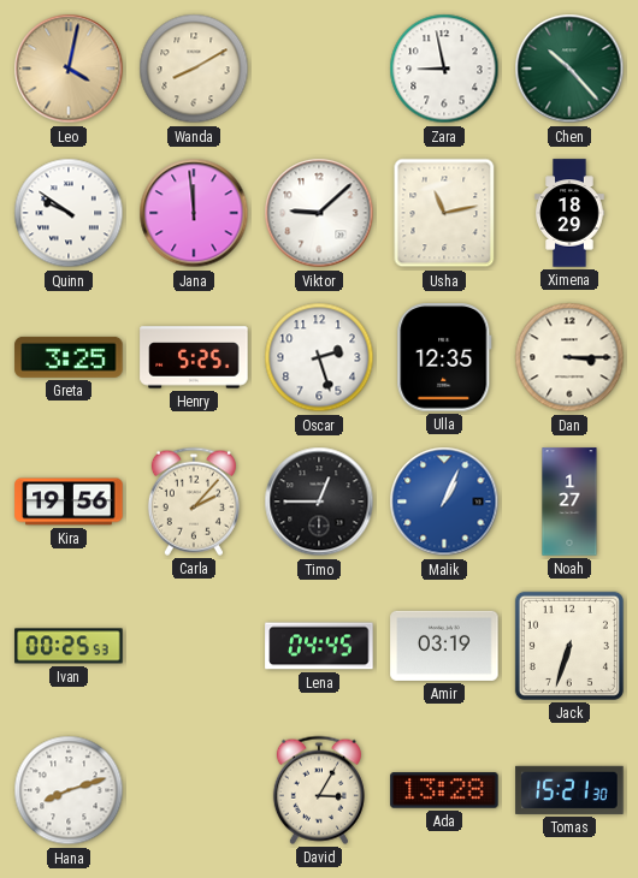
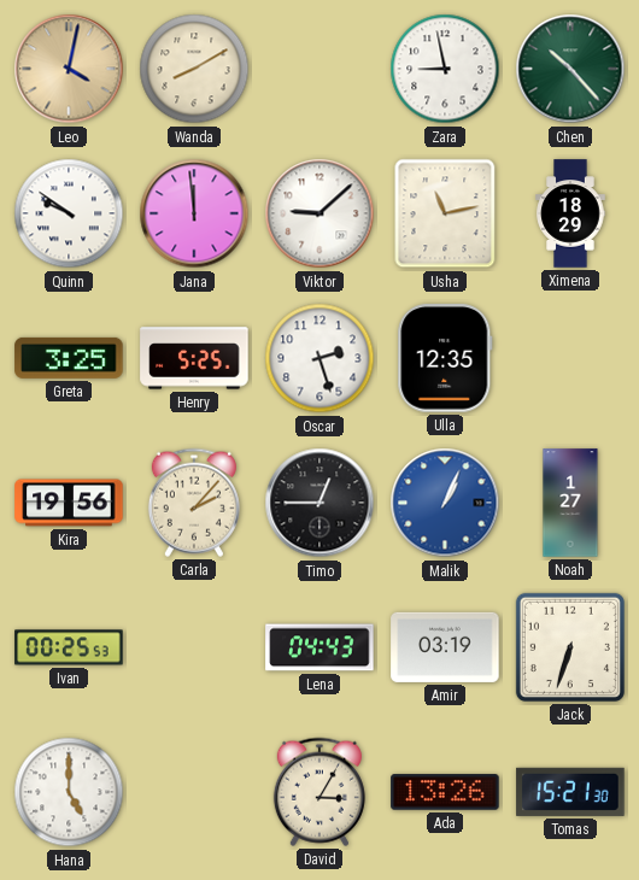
Dan: 3:15 -> none
Lena: 04:45 -> 04:43
Hana: 8:12 -> 5:00
Ada: 13:28 -> 13:26
